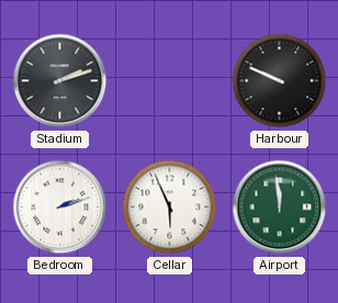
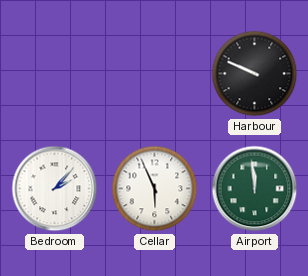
Stadium: 2:12 -> none
Bedroom: 2:12 -> 2:07
